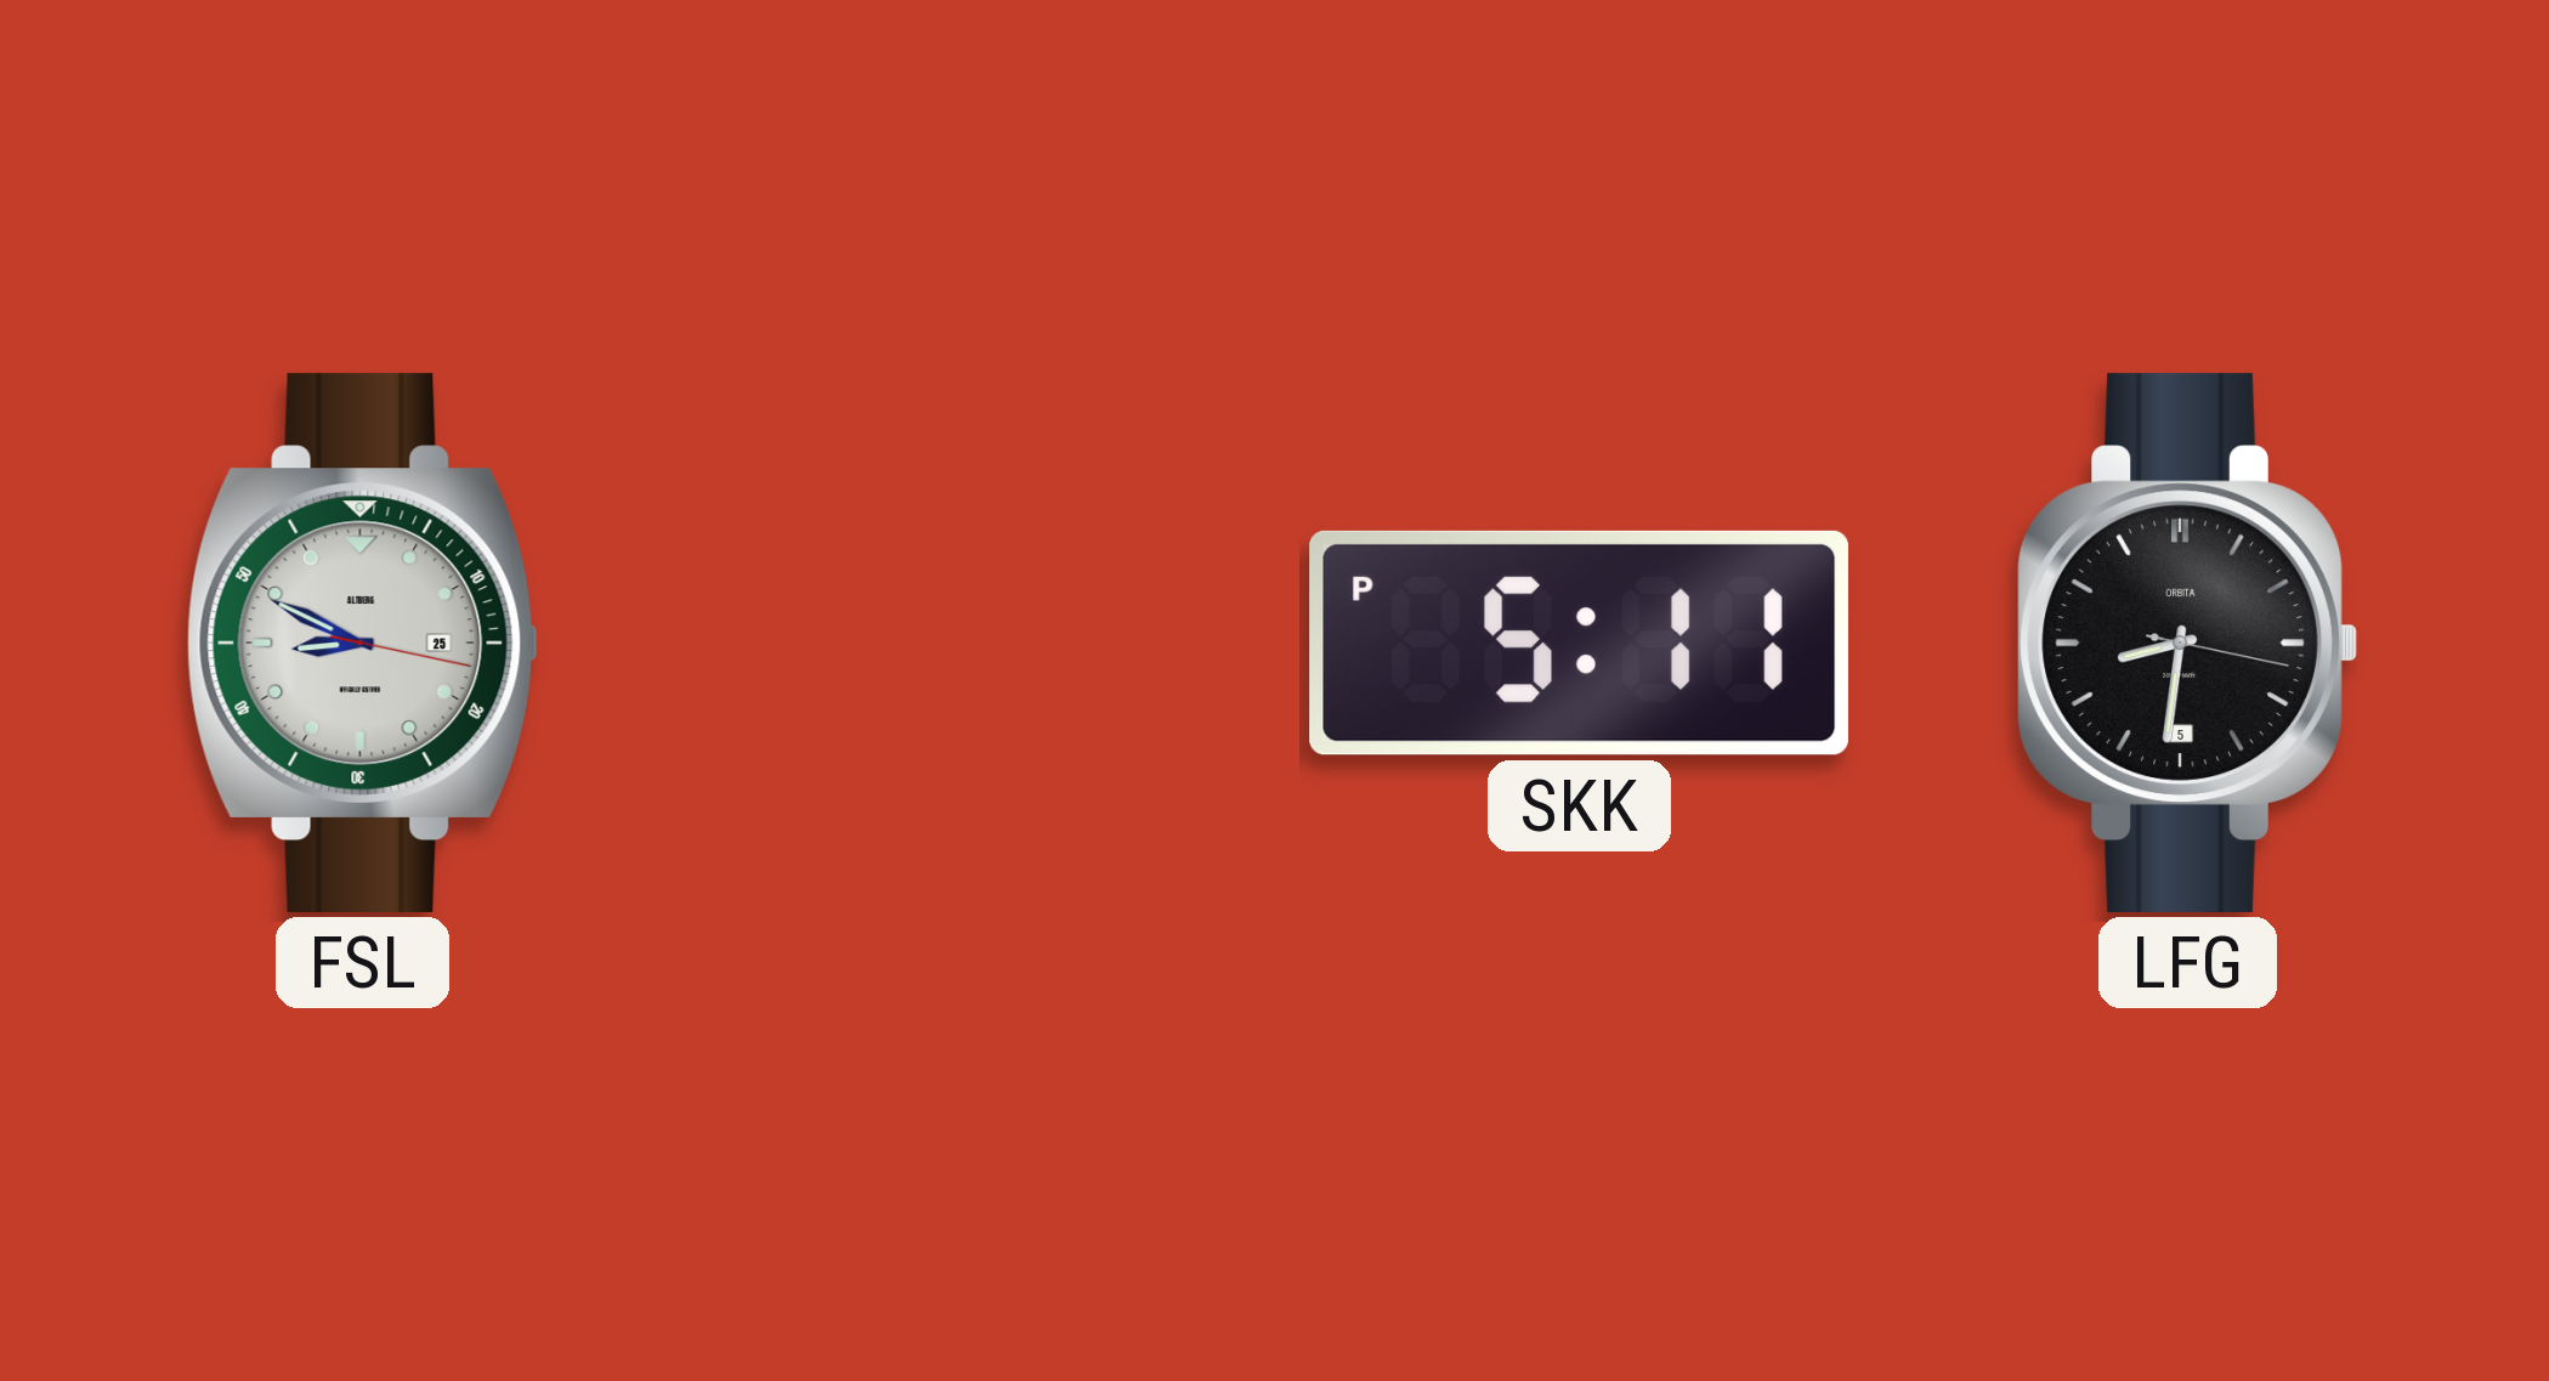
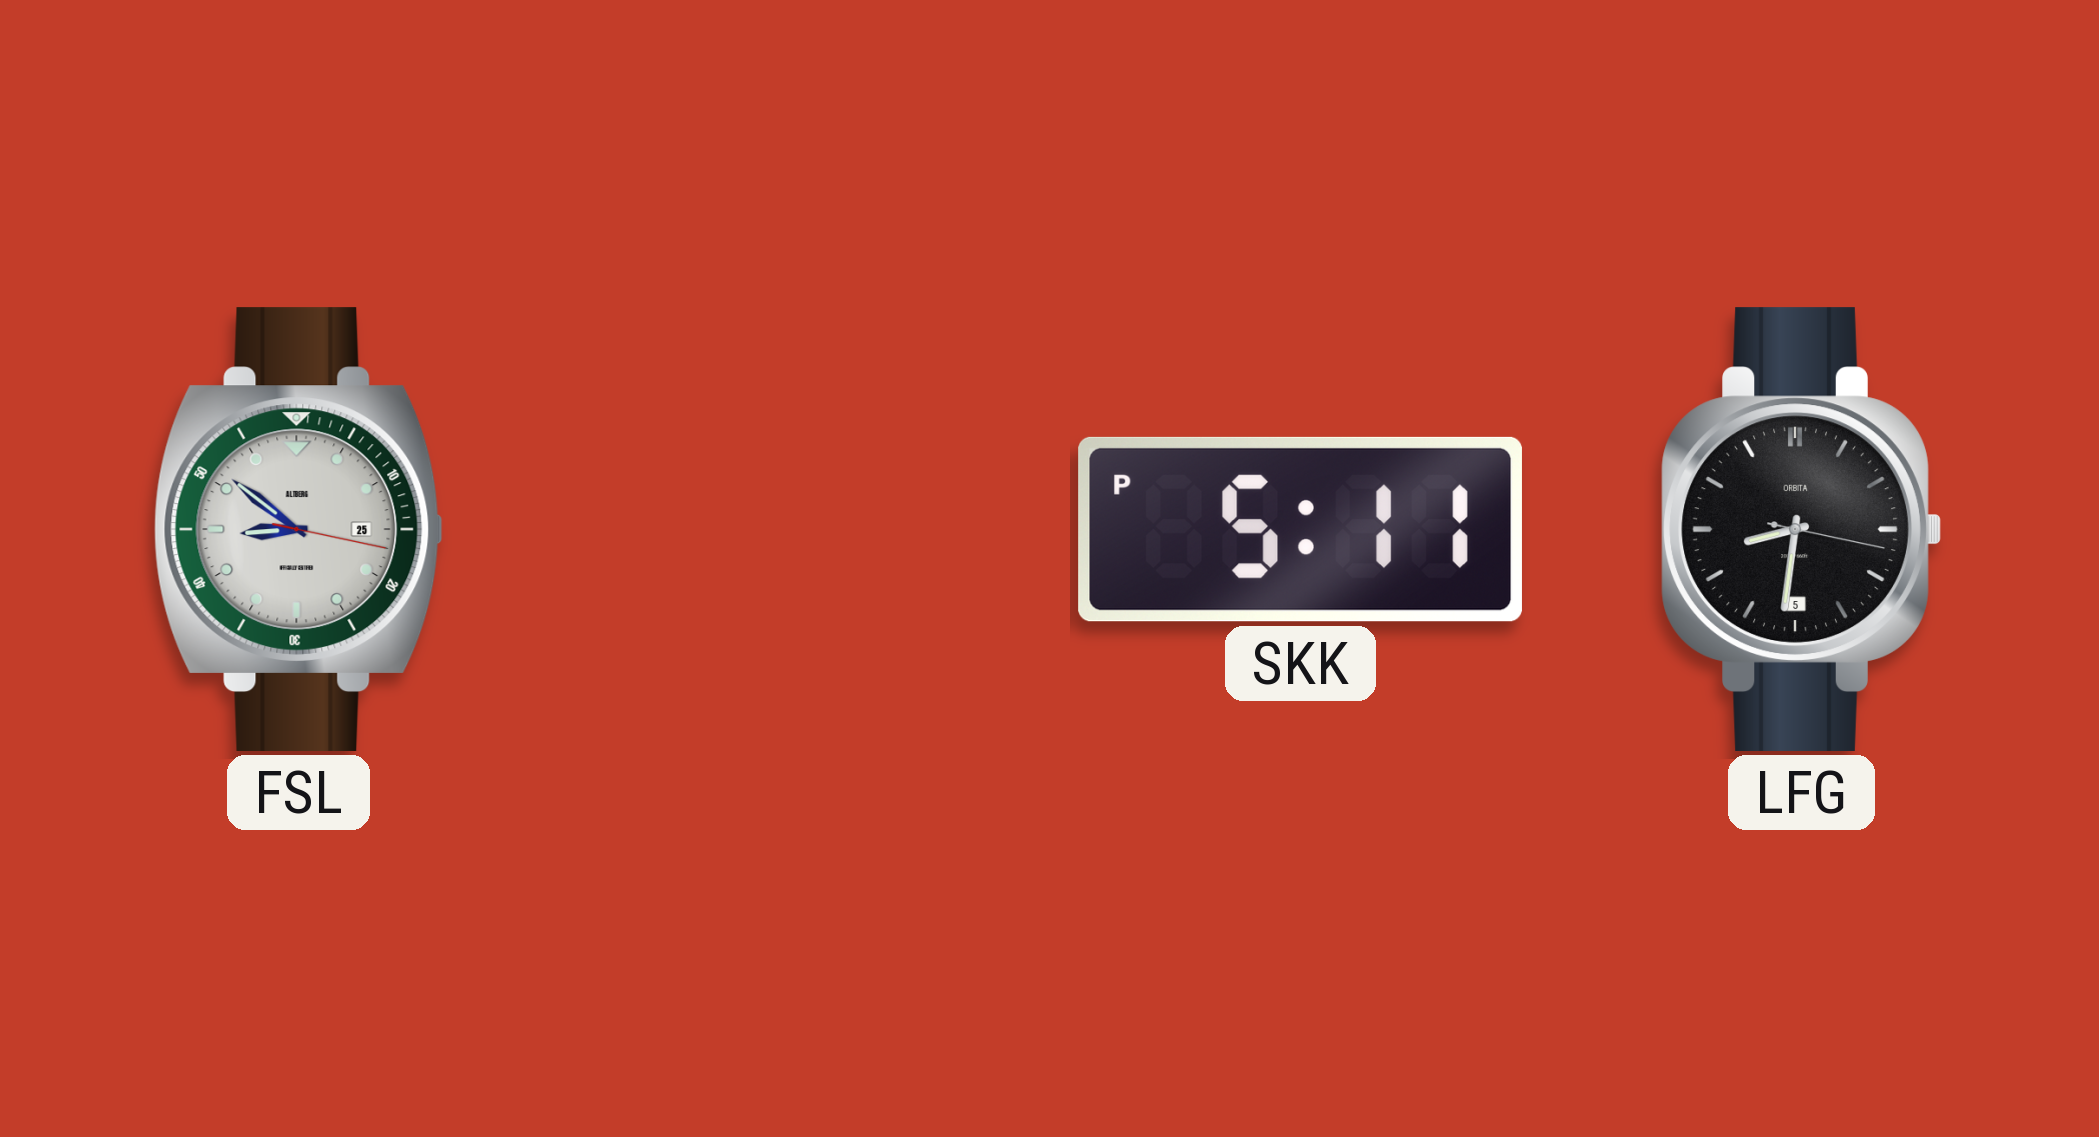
FSL: 8:49 -> 8:51
